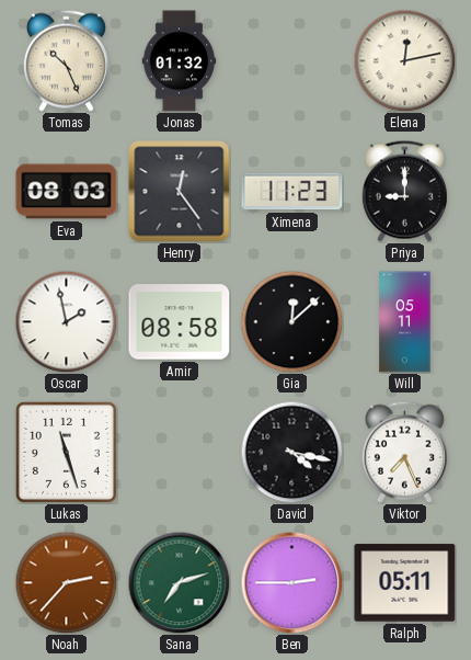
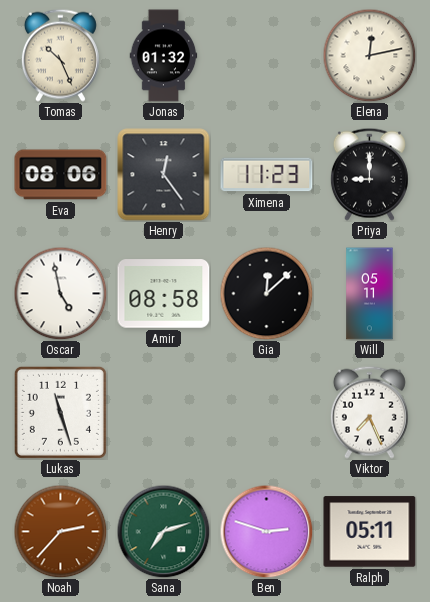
Eva: 08:03 -> 08:06
Oscar: 1:58 -> 4:58
David: 4:17 -> none
Ben: 2:45 -> 2:48
